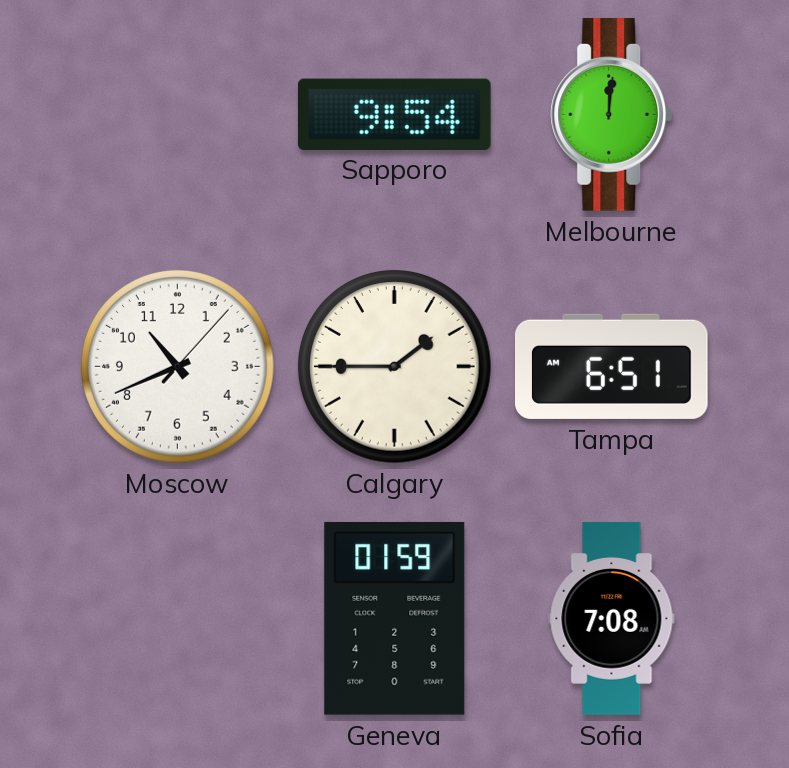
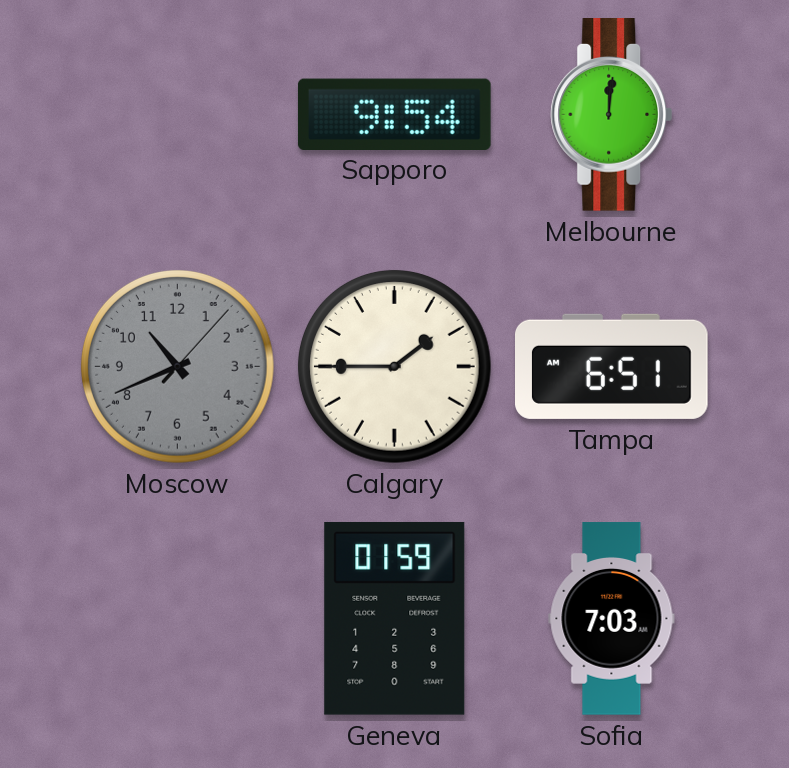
Moscow dial: white -> grey
Sofia: 7:08 -> 7:03
